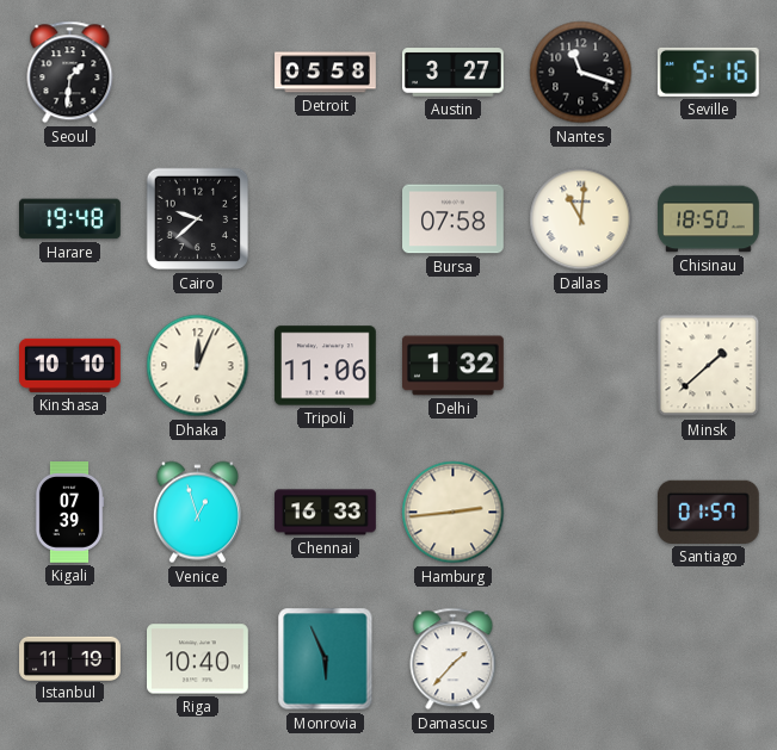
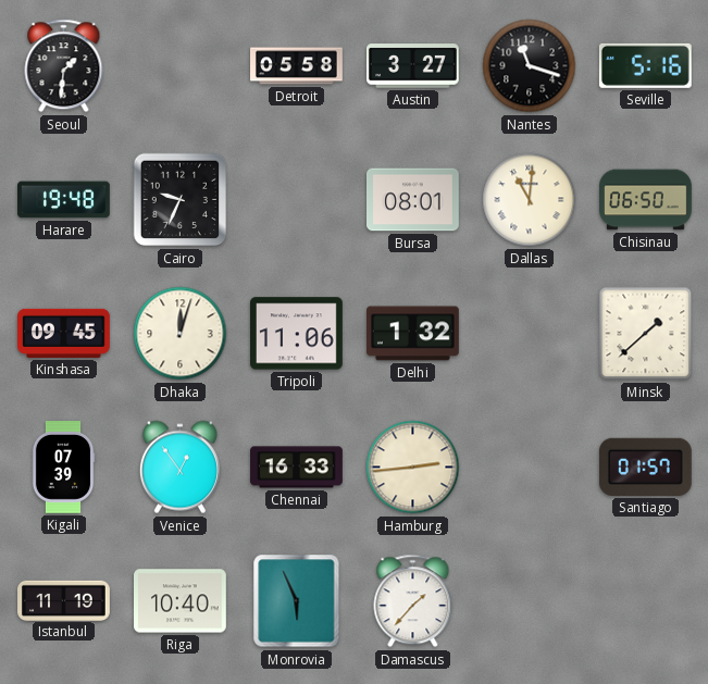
Cairo: 9:38 -> 9:34
Bursa: 07:58 -> 08:01
Chisinau: 18:50 -> 06:50
Kinshasa: 10:10 -> 09:45
Dhaka: 12:04 -> 12:03
Venice: 12:57 -> 12:54
